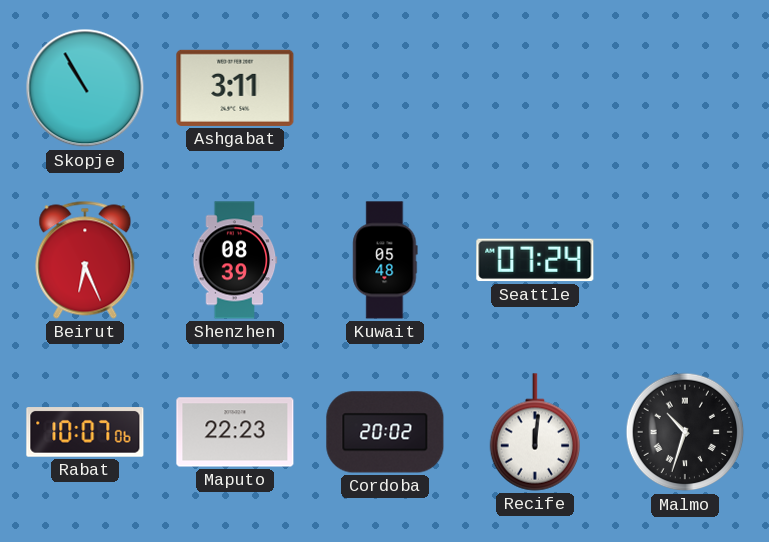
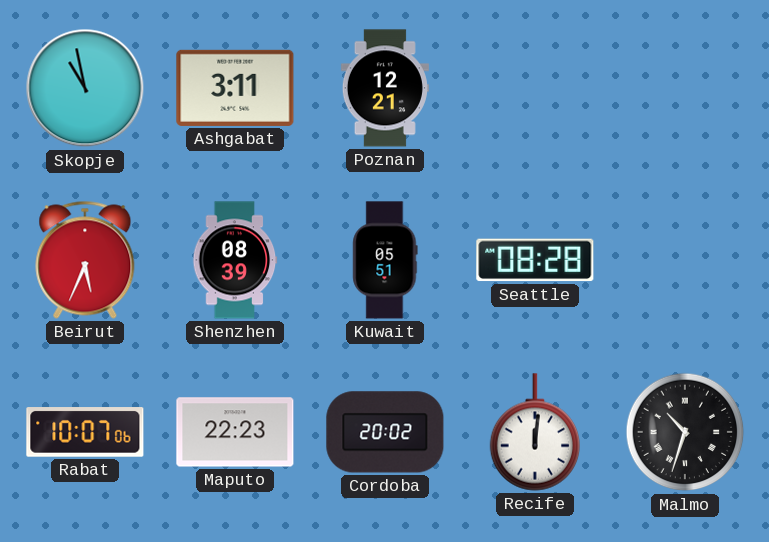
Skopje: 10:55 -> 10:58
Poznan: none -> 12:21
Beirut: 6:26 -> 5:34
Kuwait: 05:48 -> 05:51
Seattle: 07:24 -> 08:28
